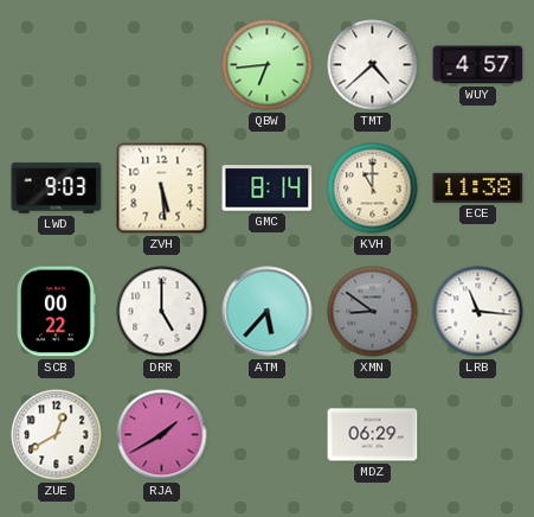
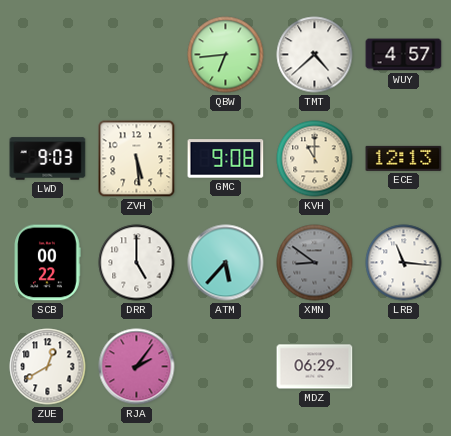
GMC: 8:14 -> 9:08
ECE: 11:38 -> 12:13
RJA: 1:40 -> 2:06
